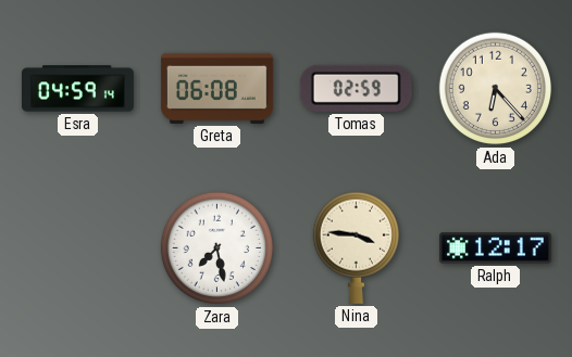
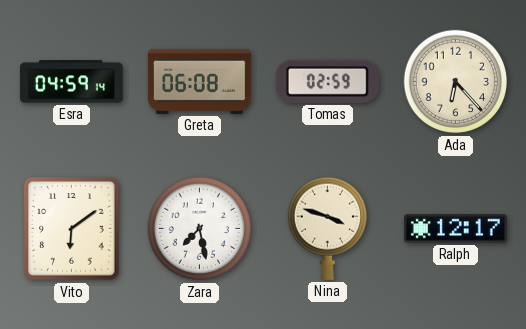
Vito: none -> 6:09
Nina: 3:46 -> 3:48
